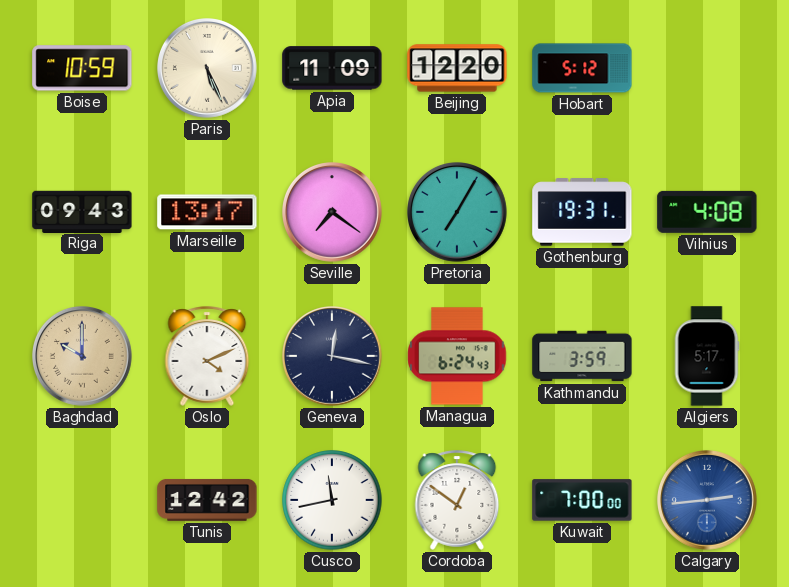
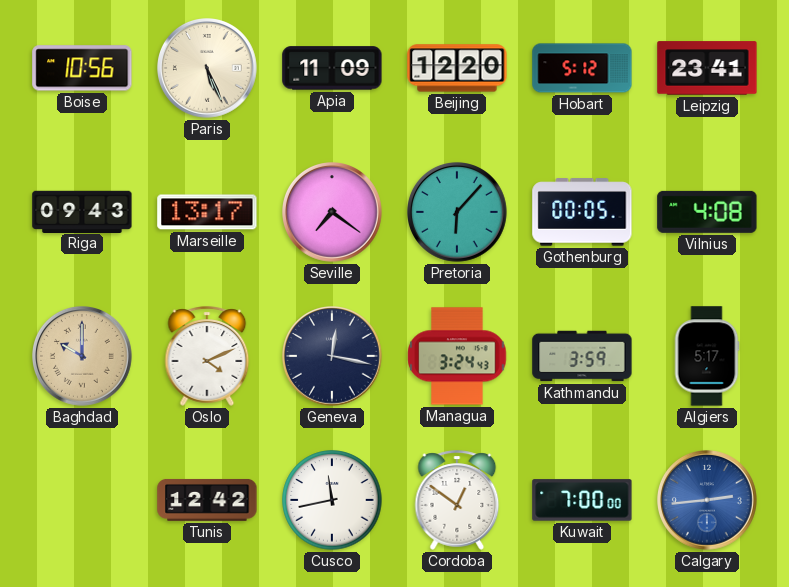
Boise: 10:59 -> 10:56
Leipzig: none -> 23:41
Pretoria: 7:05 -> 6:07
Gothenburg: 19:31 -> 00:05
Managua: 6:24 -> 3:24
